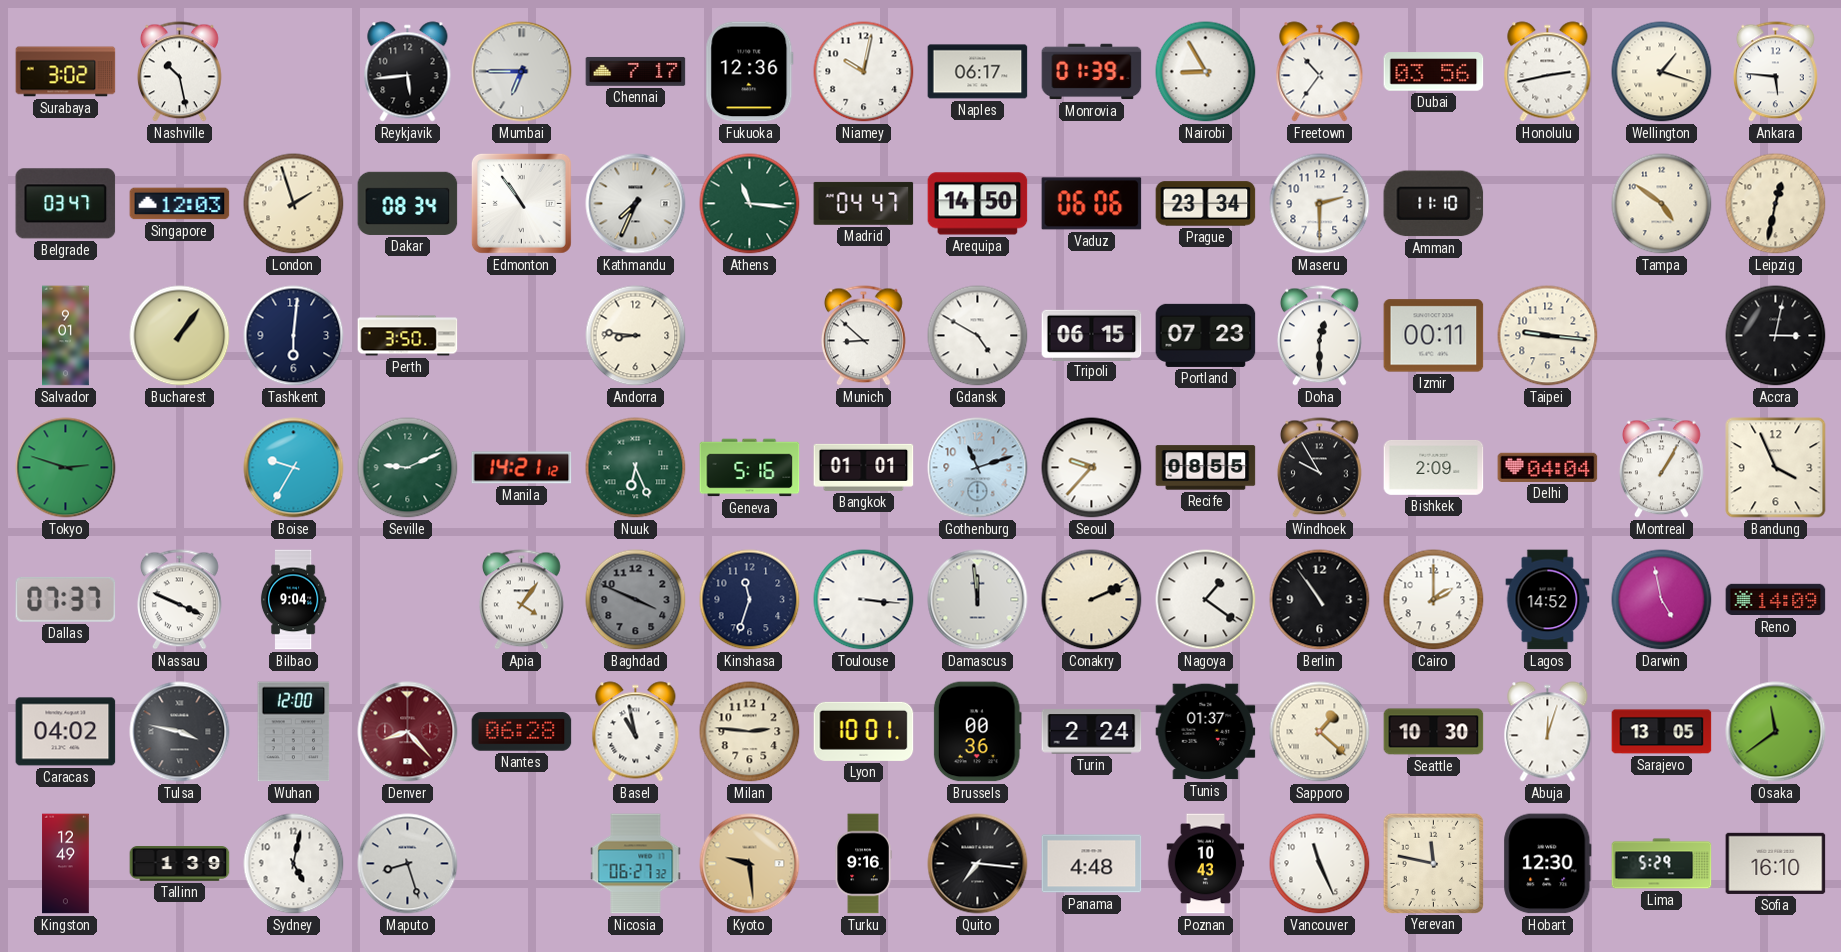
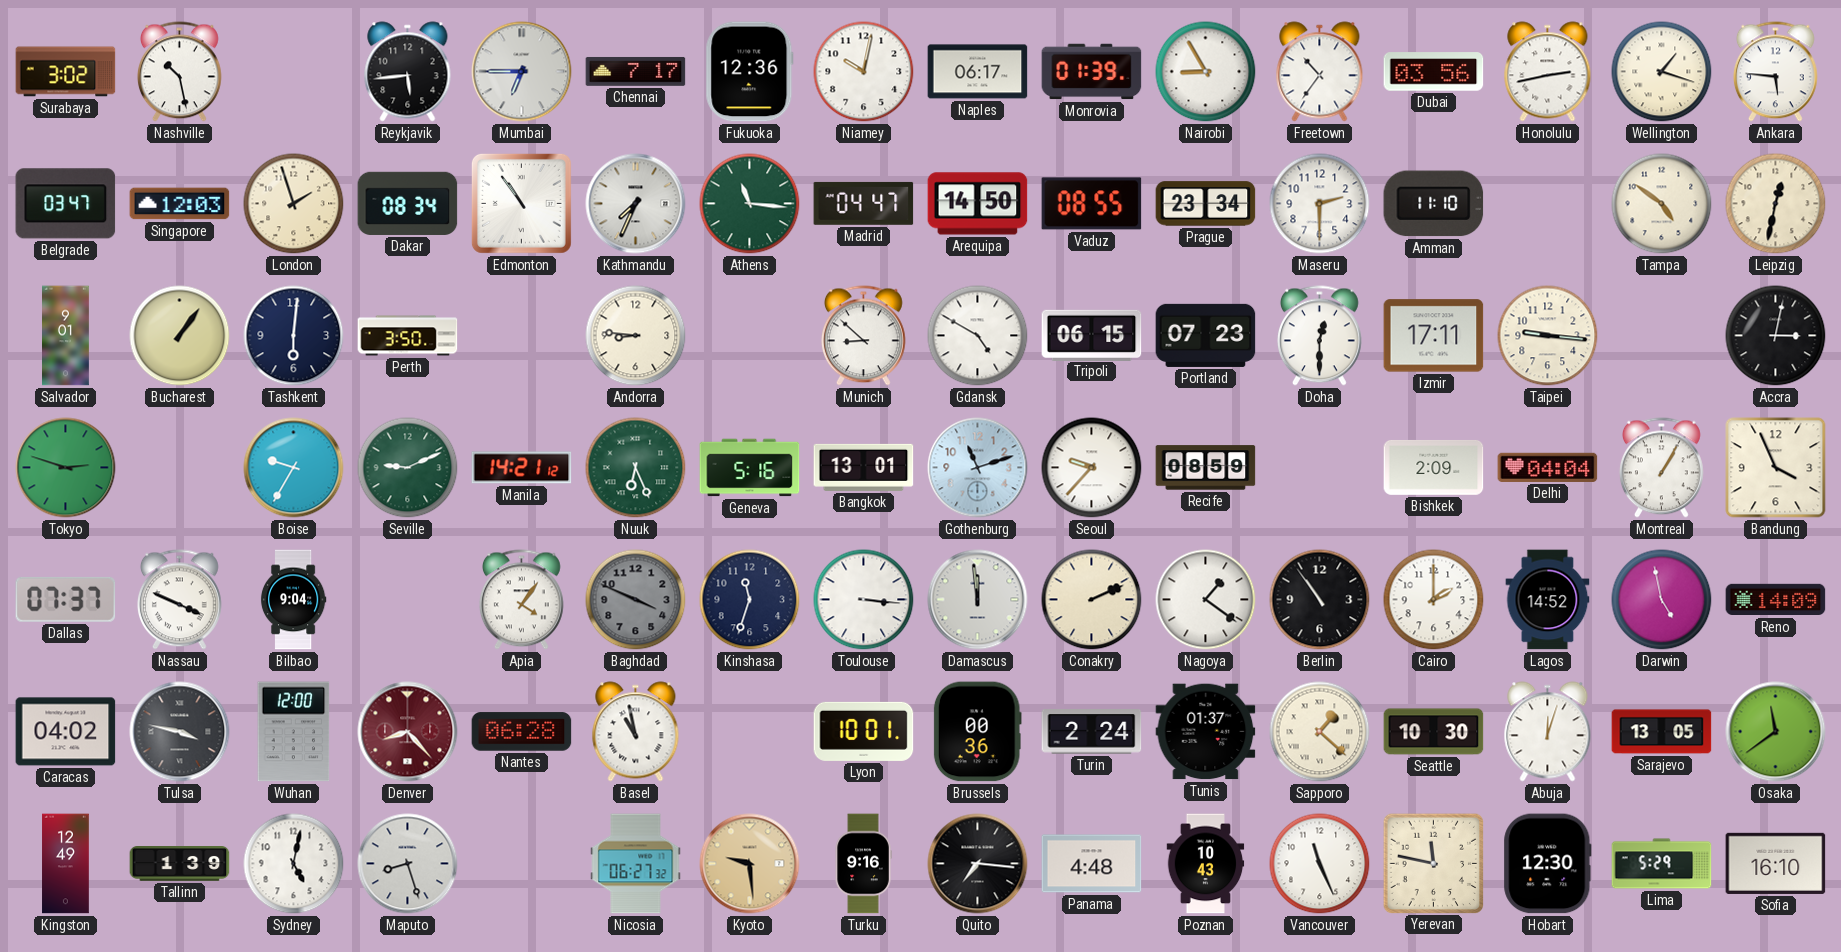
Vaduz: 06:06 -> 08:55
Izmir: 00:11 -> 17:11
Bangkok: 01:01 -> 13:01
Recife: 08:55 -> 08:59
Windhoek: 9:55 -> none
Milan: 2:46 -> none
